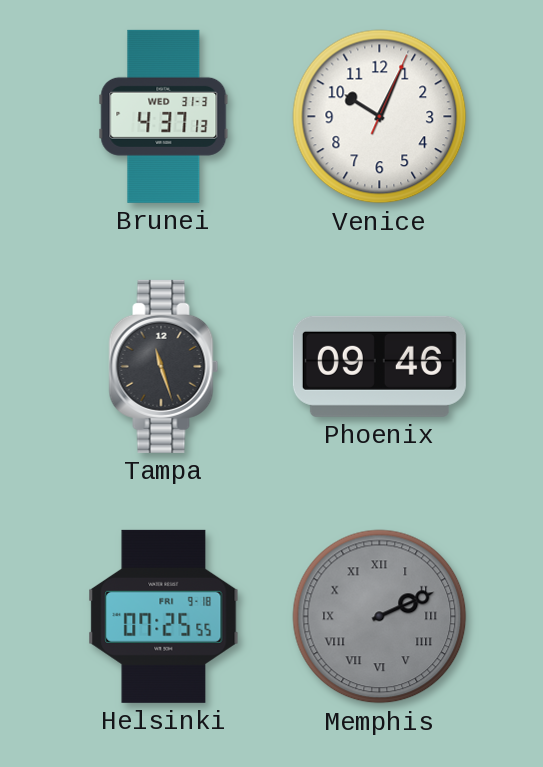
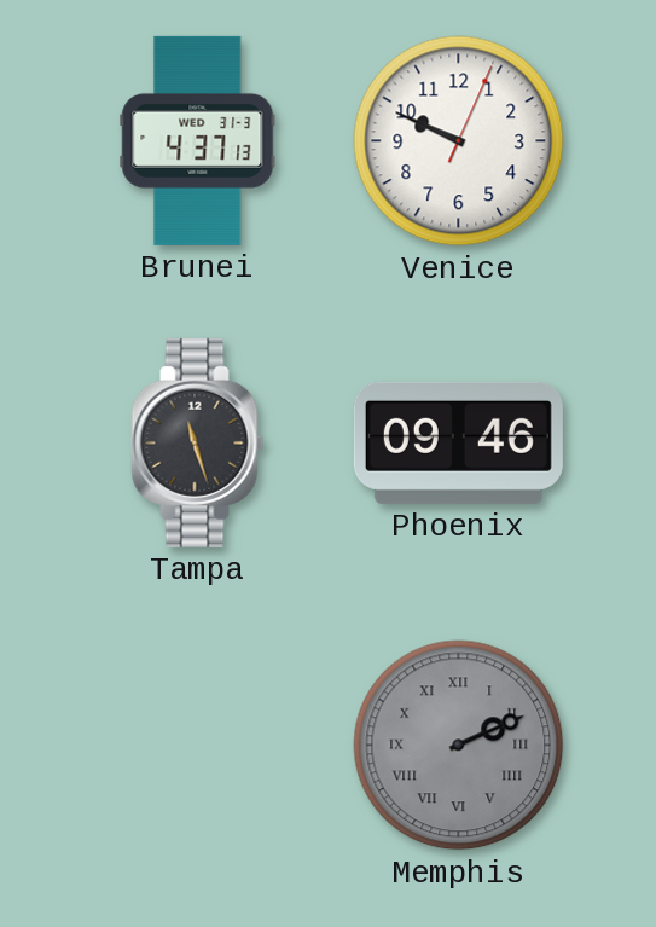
Venice: 10:04 -> 9:49
Helsinki: 07:25 -> none
